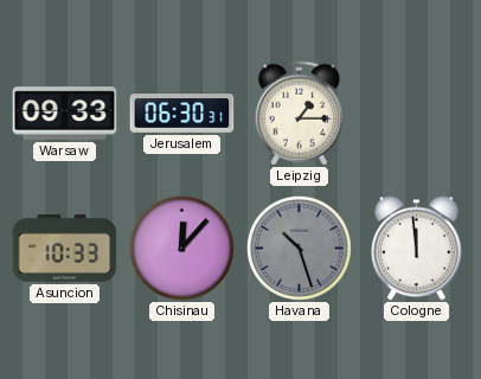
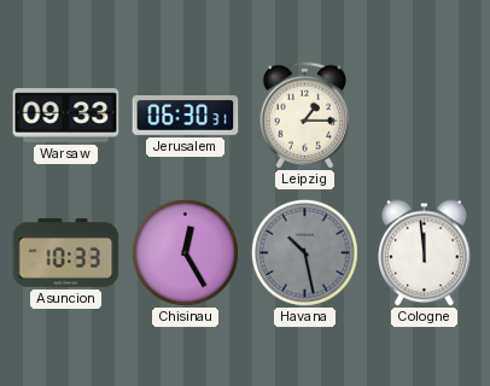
Chisinau: 12:07 -> 12:25
Havana: 10:27 -> 10:28
